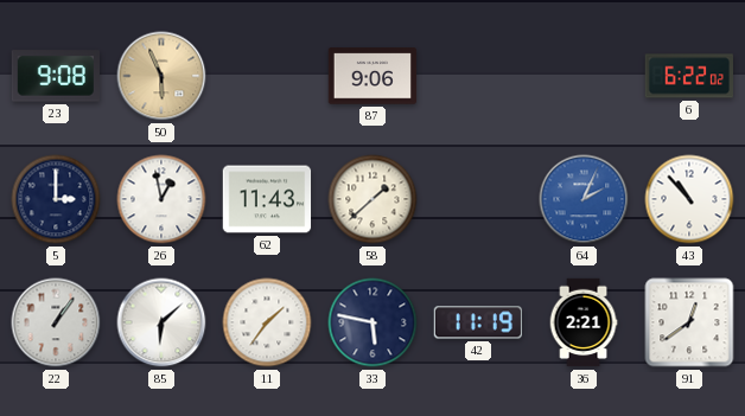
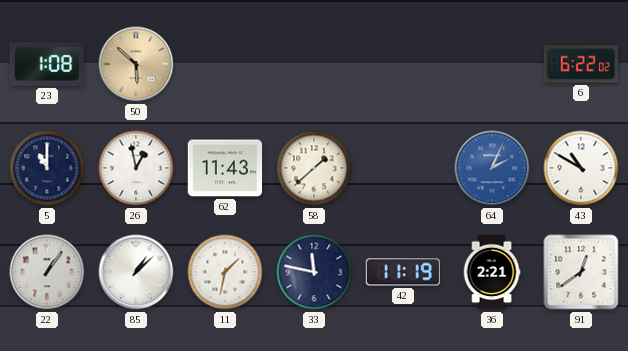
23: 9:08 -> 1:08
50: 5:56 -> 5:52
87: 9:06 -> none
5: 3:00 -> 11:00
43: 10:53 -> 10:50
85: 6:08 -> 1:08
11: 1:36 -> 1:32
33: 5:47 -> 11:47
